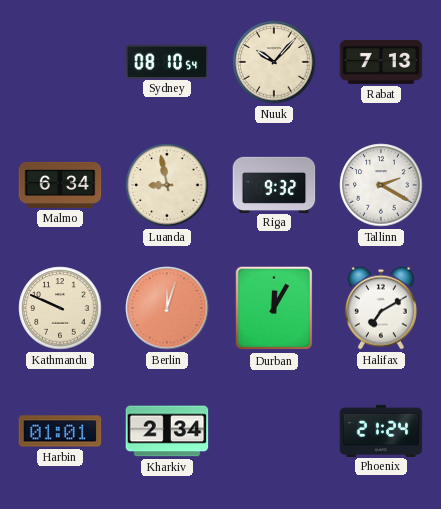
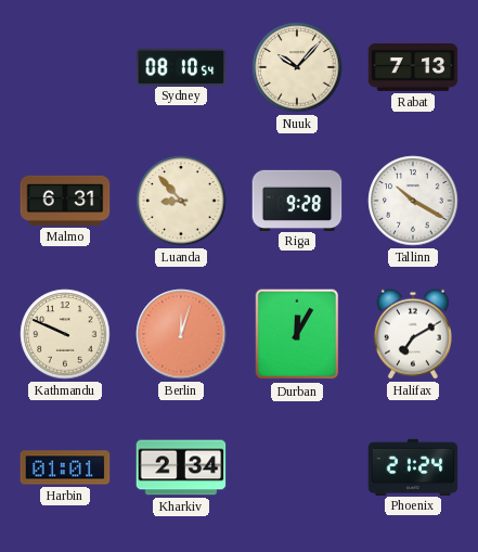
Malmo: 6:34 -> 6:31
Luanda: 8:58 -> 8:53
Riga: 9:32 -> 9:28
Tallinn: 2:20 -> 10:20
